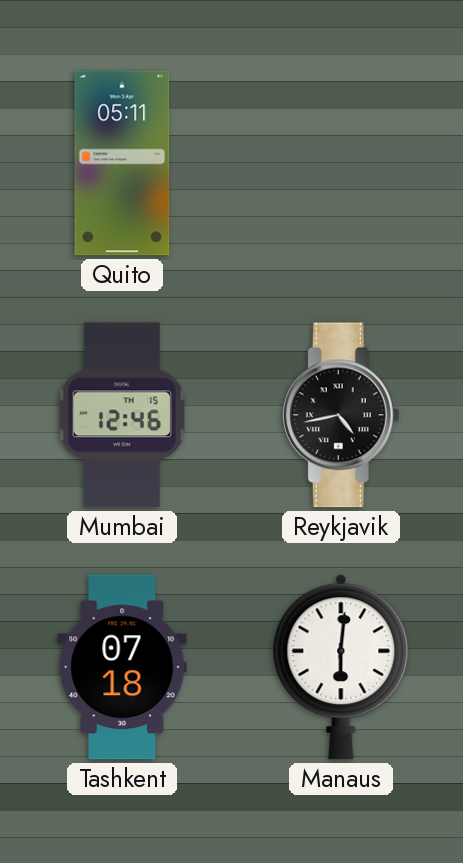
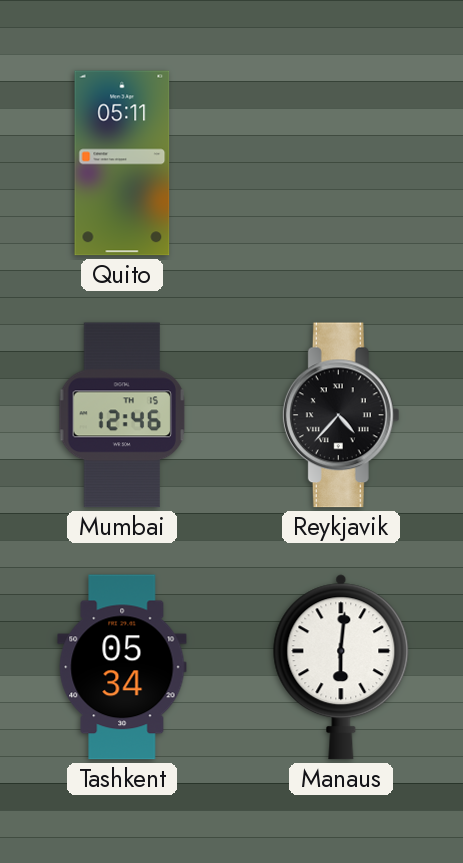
Reykjavik: 4:43 -> 4:37
Tashkent: 07:18 -> 05:34
